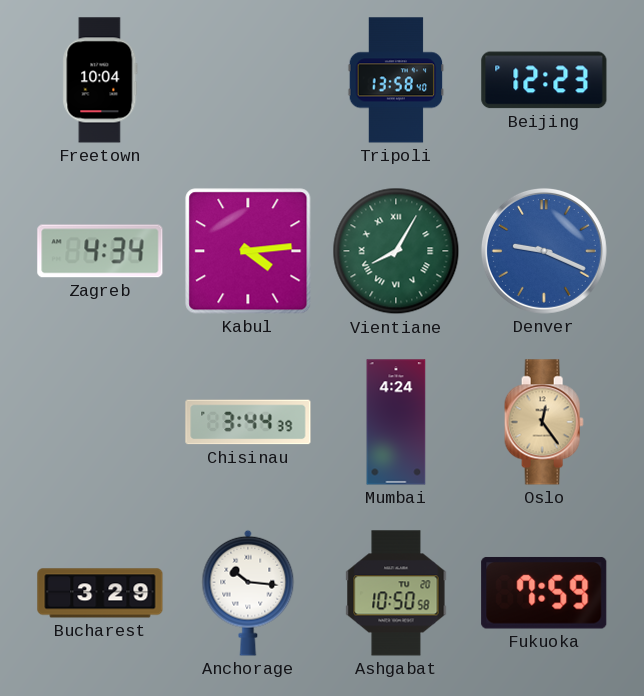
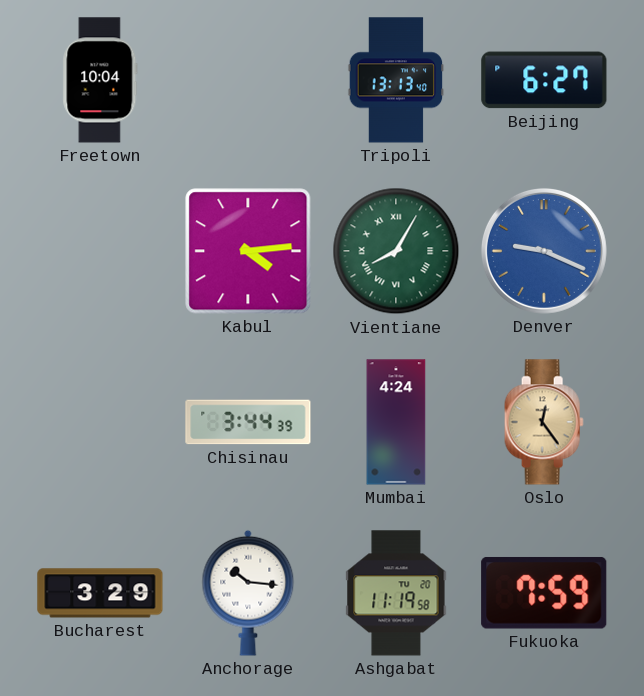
Tripoli: 13:58 -> 13:13
Beijing: 12:23 -> 6:27
Zagreb: 4:34 -> none
Ashgabat: 10:50 -> 11:19
